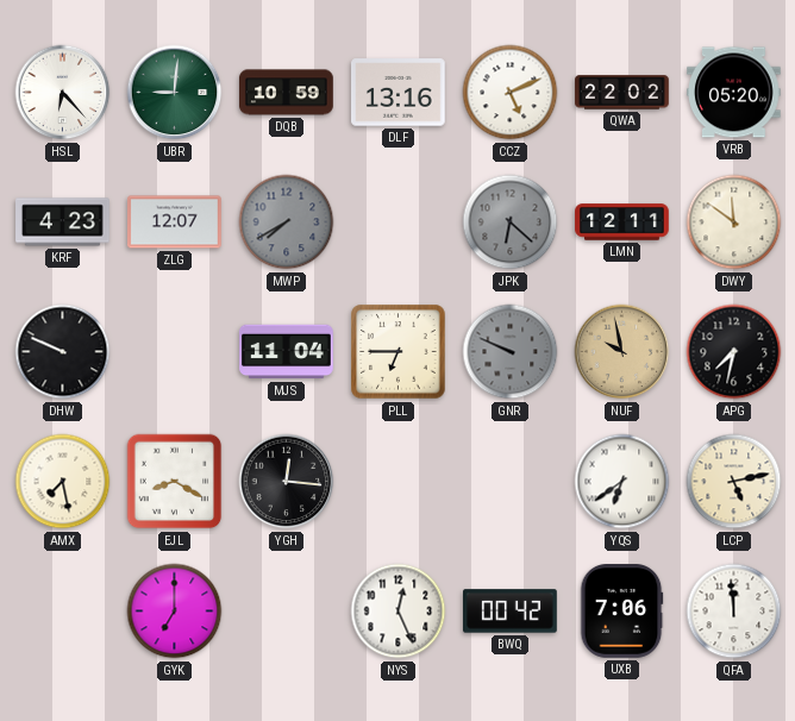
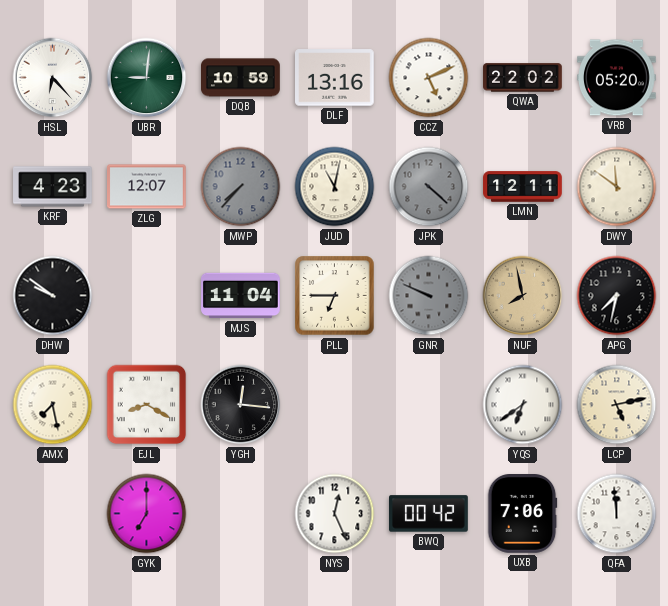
MWP: 7:40 -> 7:37
JUD: none -> 11:02
JPK: 6:22 -> 4:22
DHW: 9:49 -> 9:51
NUF: 9:58 -> 7:58
